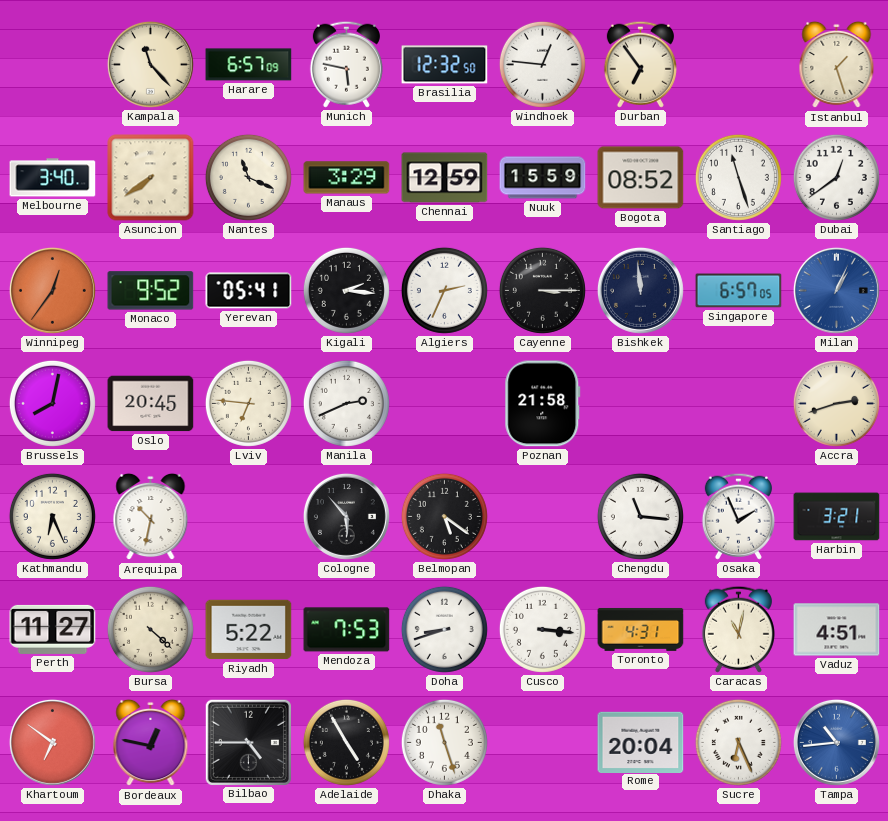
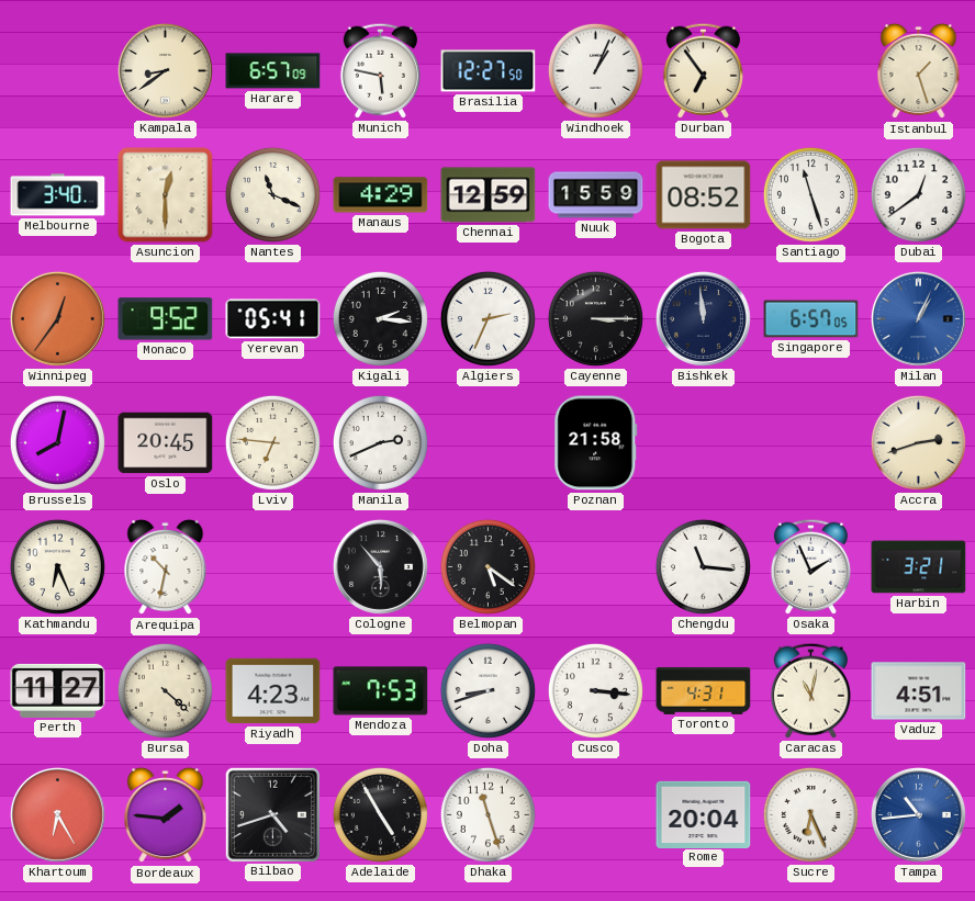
Kampala: 11:23 -> 8:39
Brasilia: 12:32 -> 12:27
Windhoek: 12:46 -> 1:04
Asuncion: 7:39 -> 12:30
Manaus: 3:29 -> 4:29
Riyadh: 5:22 -> 4:23
Khartoum: 6:51 -> 6:25
Bordeaux: 12:47 -> 1:46
Bilbao: 4:45 -> 4:42
